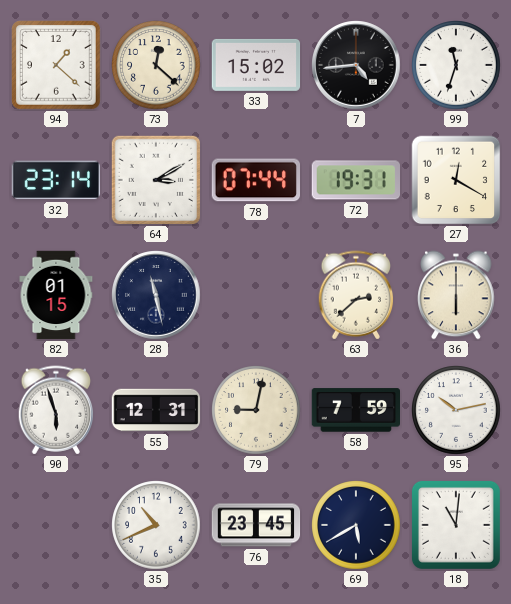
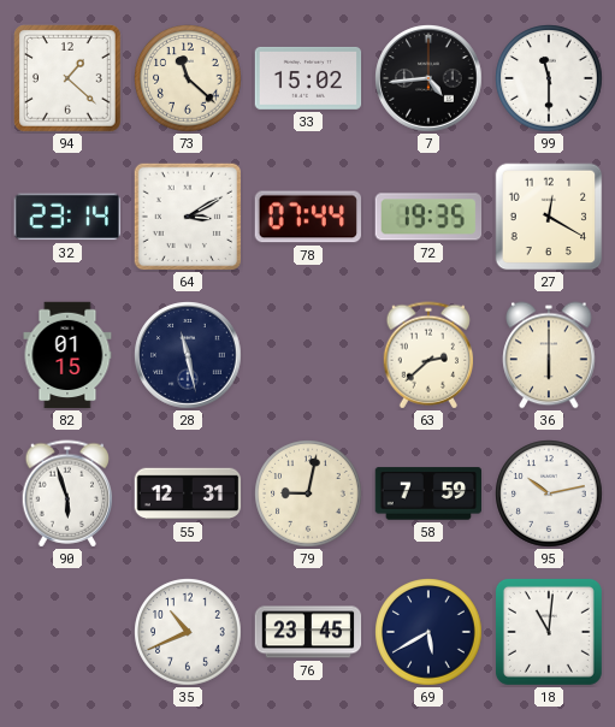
73: 12:22 -> 11:22
99: 11:33 -> 11:30
72: 19:31 -> 19:35
